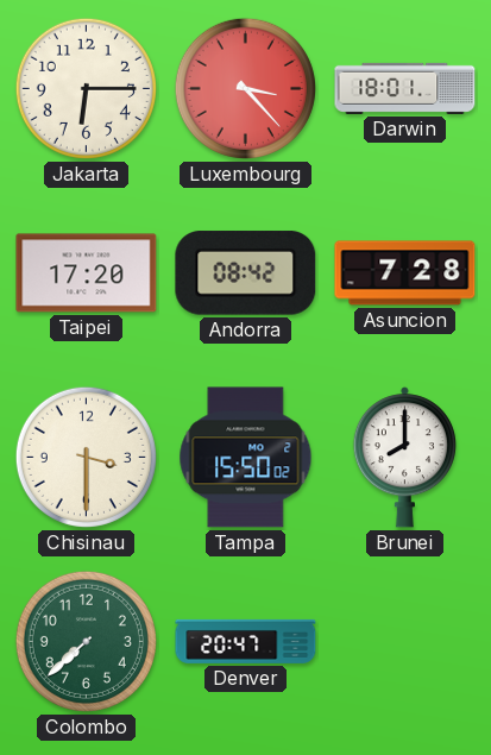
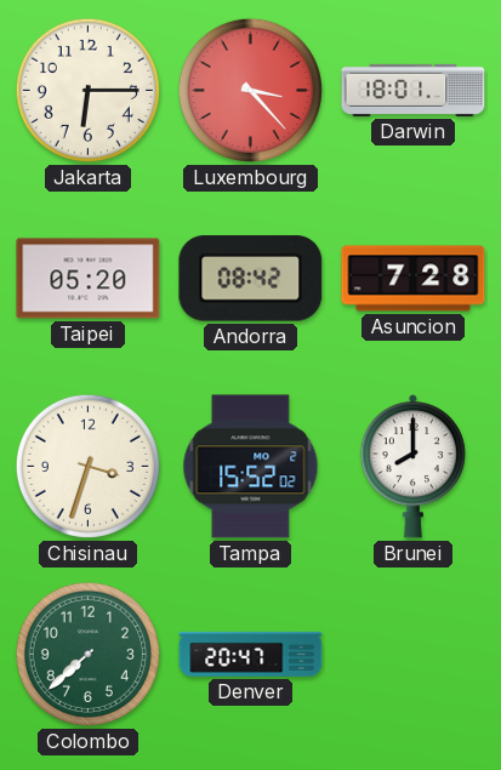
Taipei: 17:20 -> 05:20
Chisinau: 3:30 -> 3:33
Tampa: 15:50 -> 15:52
